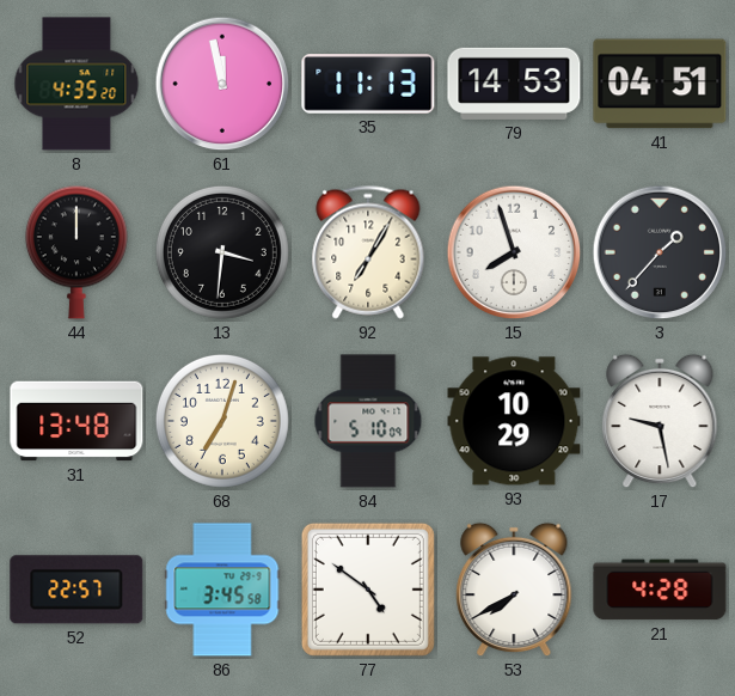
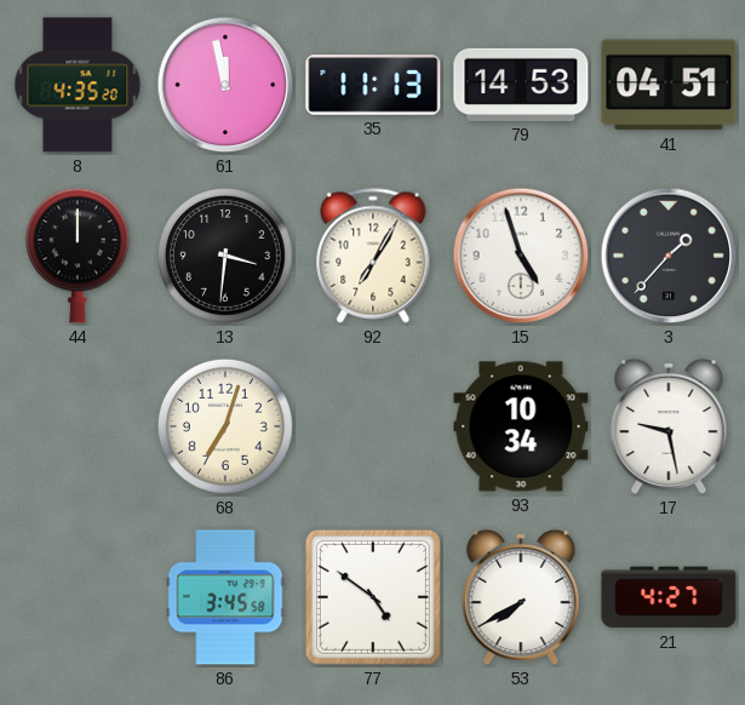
15: 7:57 -> 4:57
31: 13:48 -> none
84: 5:10 -> none
93: 10:29 -> 10:34
52: 22:57 -> none
21: 4:28 -> 4:27
